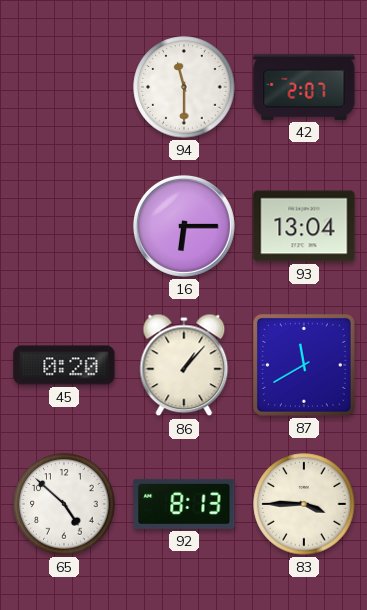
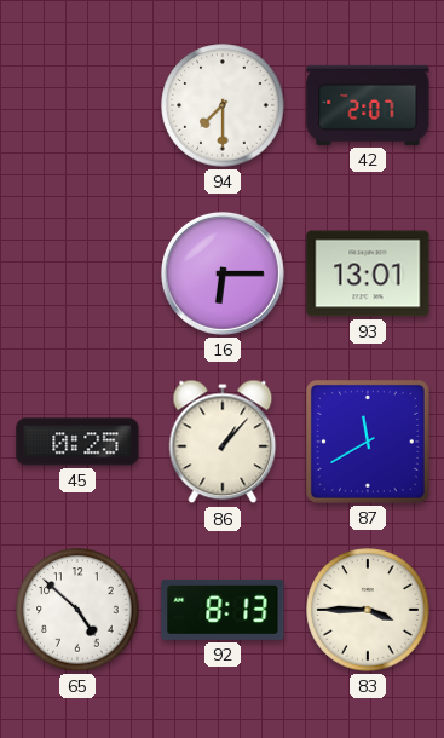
94: 11:30 -> 7:30
93: 13:04 -> 13:01
45: 0:20 -> 0:25
